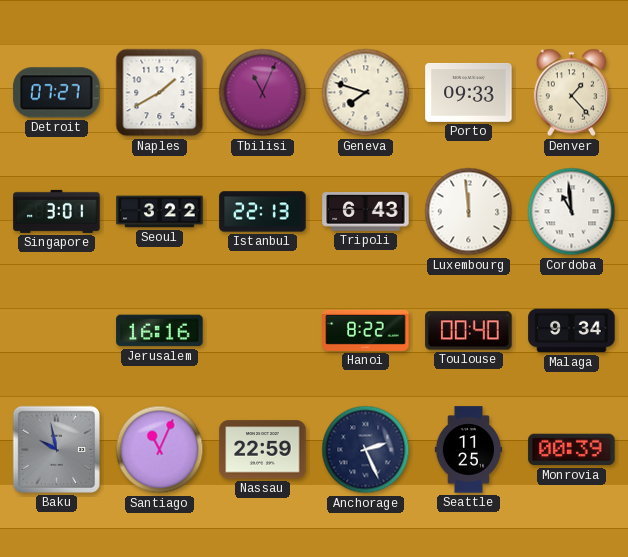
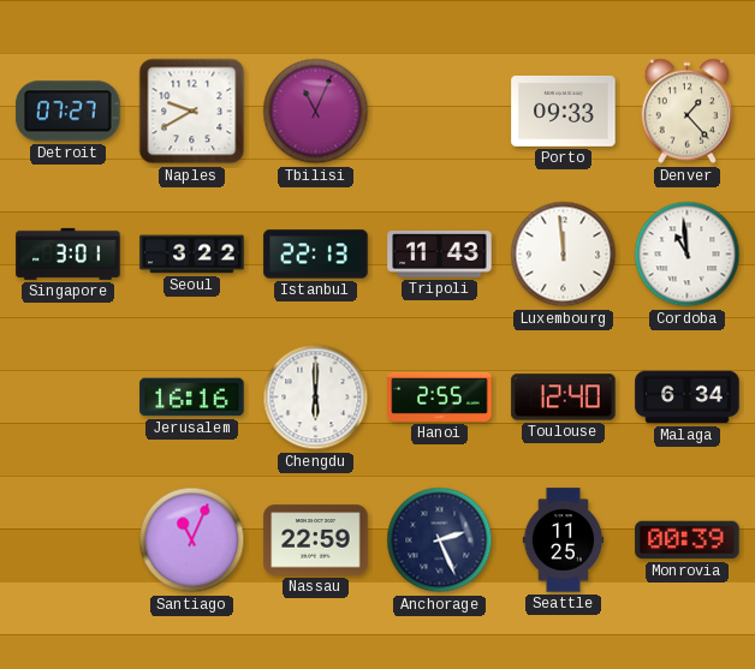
Naples: 1:40 -> 9:40
Geneva: 7:48 -> none
Tripoli: 6:43 -> 11:43
Chengdu: none -> 6:00
Hanoi: 8:22 -> 2:55
Toulouse: 00:40 -> 12:40
Malaga: 9:34 -> 6:34
Baku: 9:58 -> none
